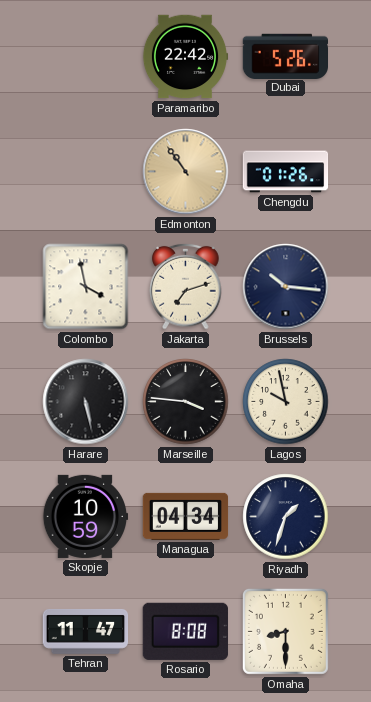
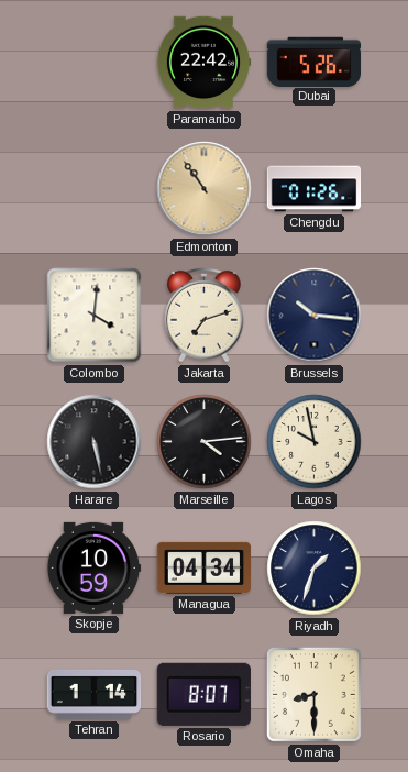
Colombo: 3:58 -> 4:01
Marseille: 3:46 -> 4:14
Tehran: 11:47 -> 1:14
Rosario: 8:08 -> 8:07
